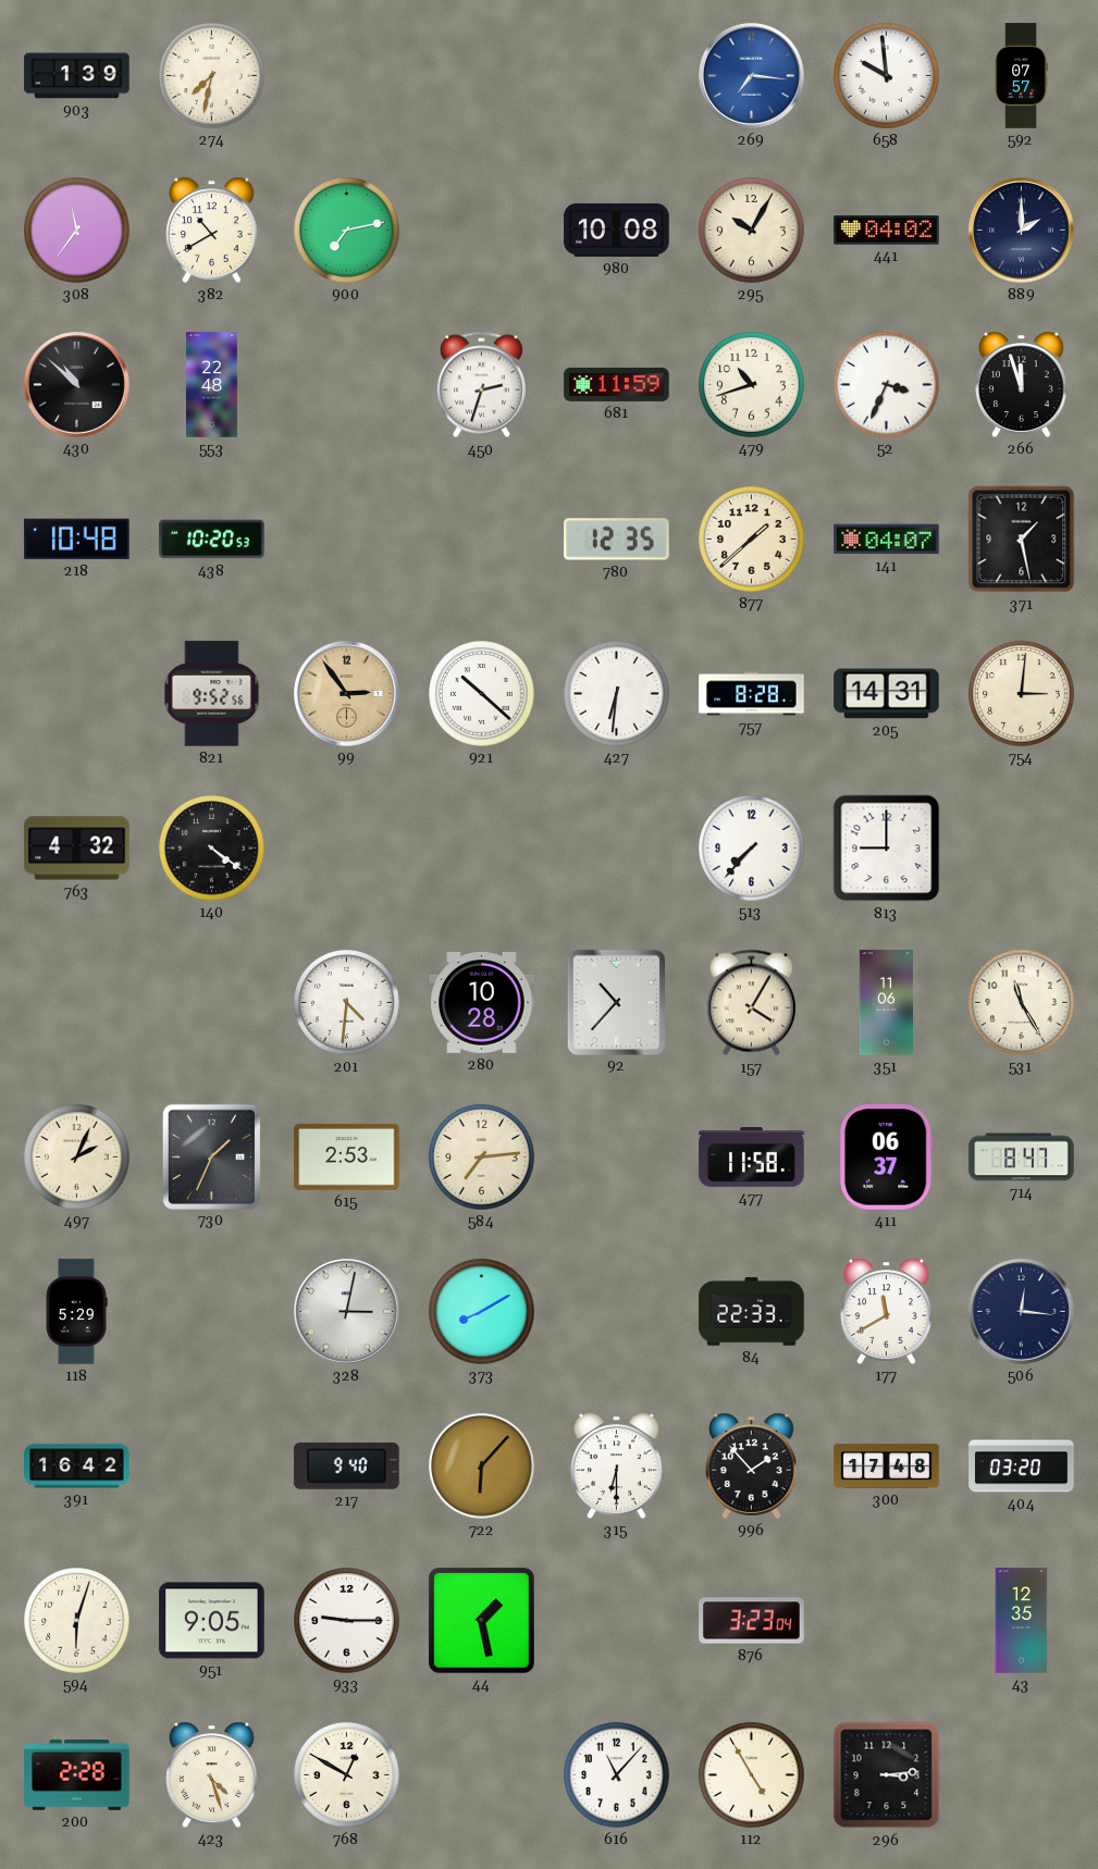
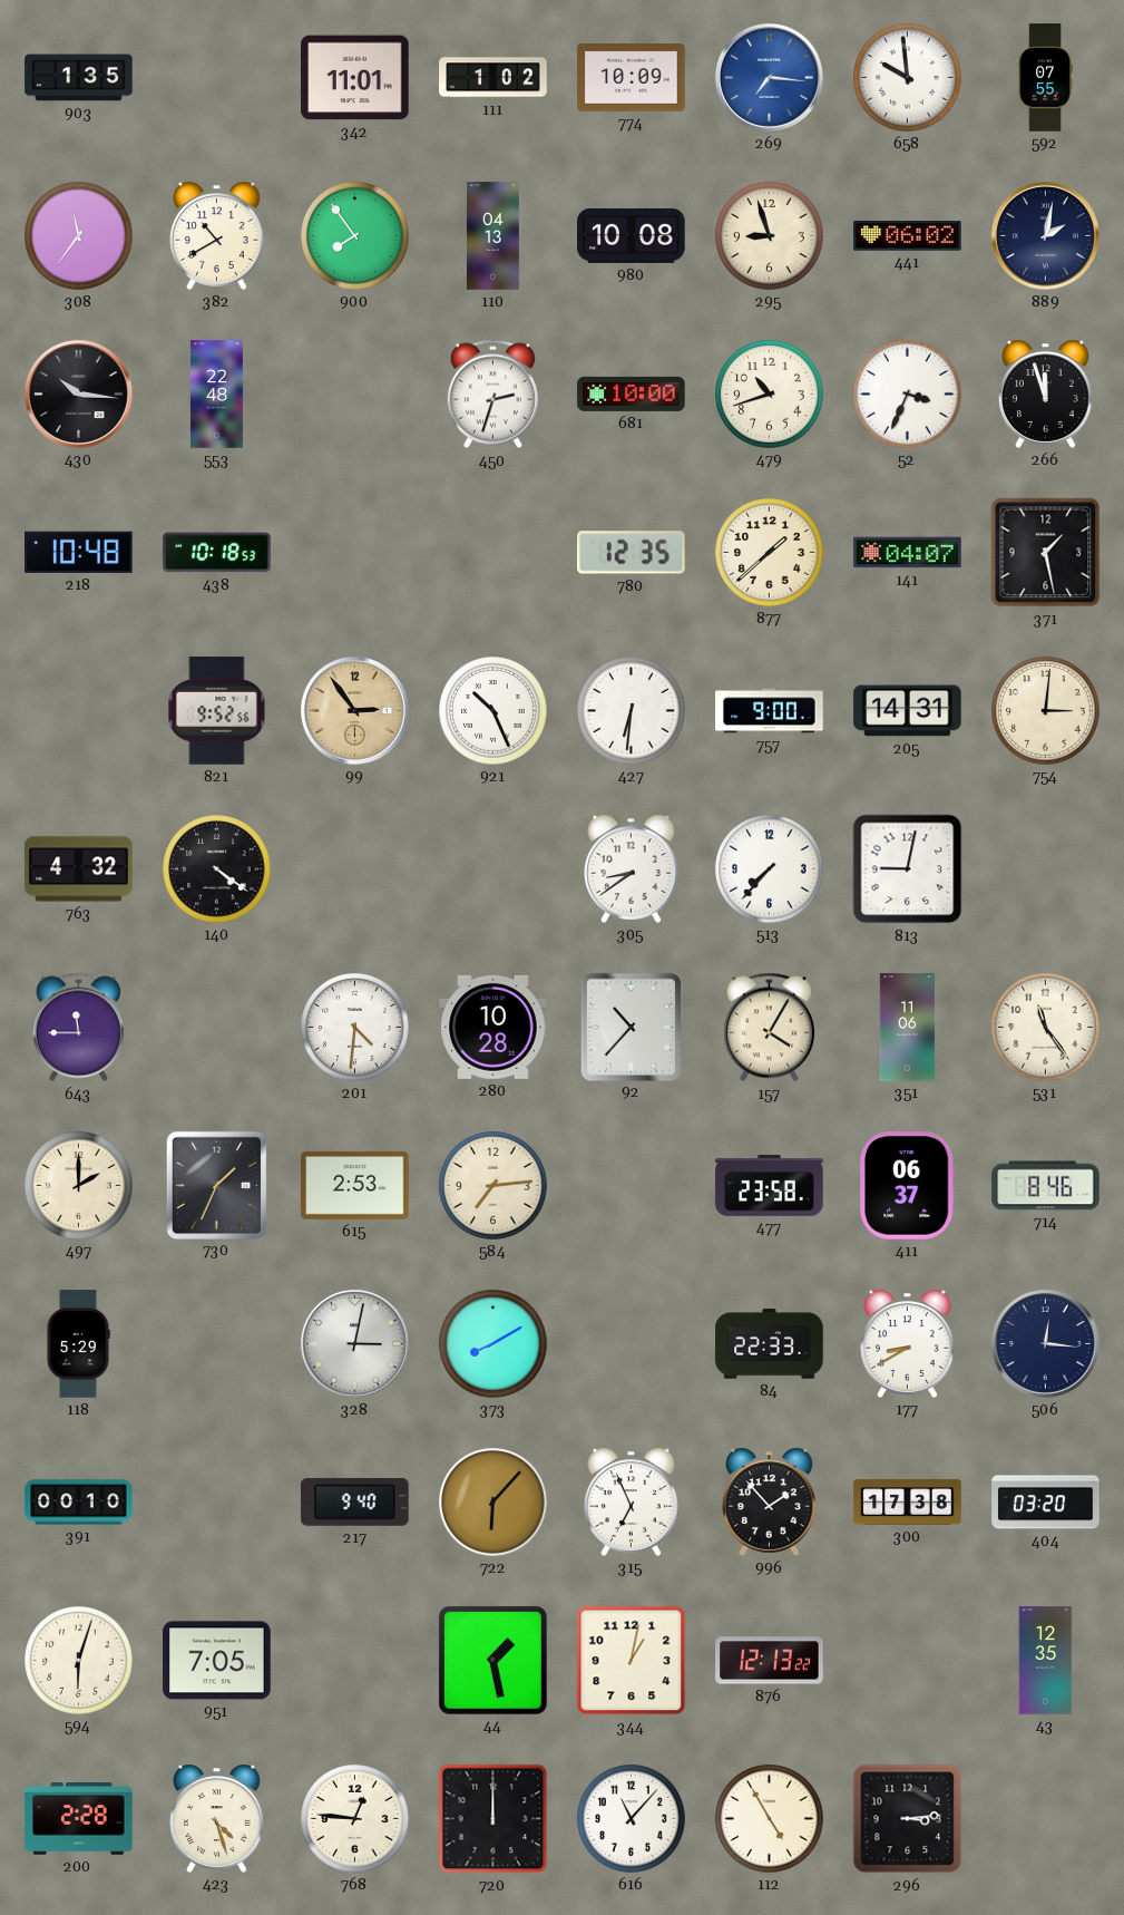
903: 1:39 -> 1:35
274: 7:32 -> none
342: none -> 11:01
111: none -> 1:02
774: none -> 10:09
592: 07:57 -> 07:55
900: 7:13 -> 7:54
110: none -> 04:13
295: 10:05 -> 8:57
441: 04:02 -> 06:02
889: 2:00 -> 2:02
430: 10:52 -> 10:16
681: 11:59 -> 10:00
438: 10:20 -> 10:18
921: 10:22 -> 10:26
757: 8:28 -> 9:00
305: none -> 8:39
813: 9:00 -> 9:02
643: none -> 11:45
531: 11:25 -> 11:24
497: 2:04 -> 2:00
477: 11:58 -> 23:58
714: 8:47 -> 8:46
177: 11:40 -> 8:40
391: 16:42 -> 00:10
315: 6:30 -> 6:56
300: 17:48 -> 17:38
951: 9:05 -> 7:05
933: 9:15 -> none
344: none -> 1:02
876: 3:23 -> 12:13
768: 12:50 -> 12:46
720: none -> 12:00
